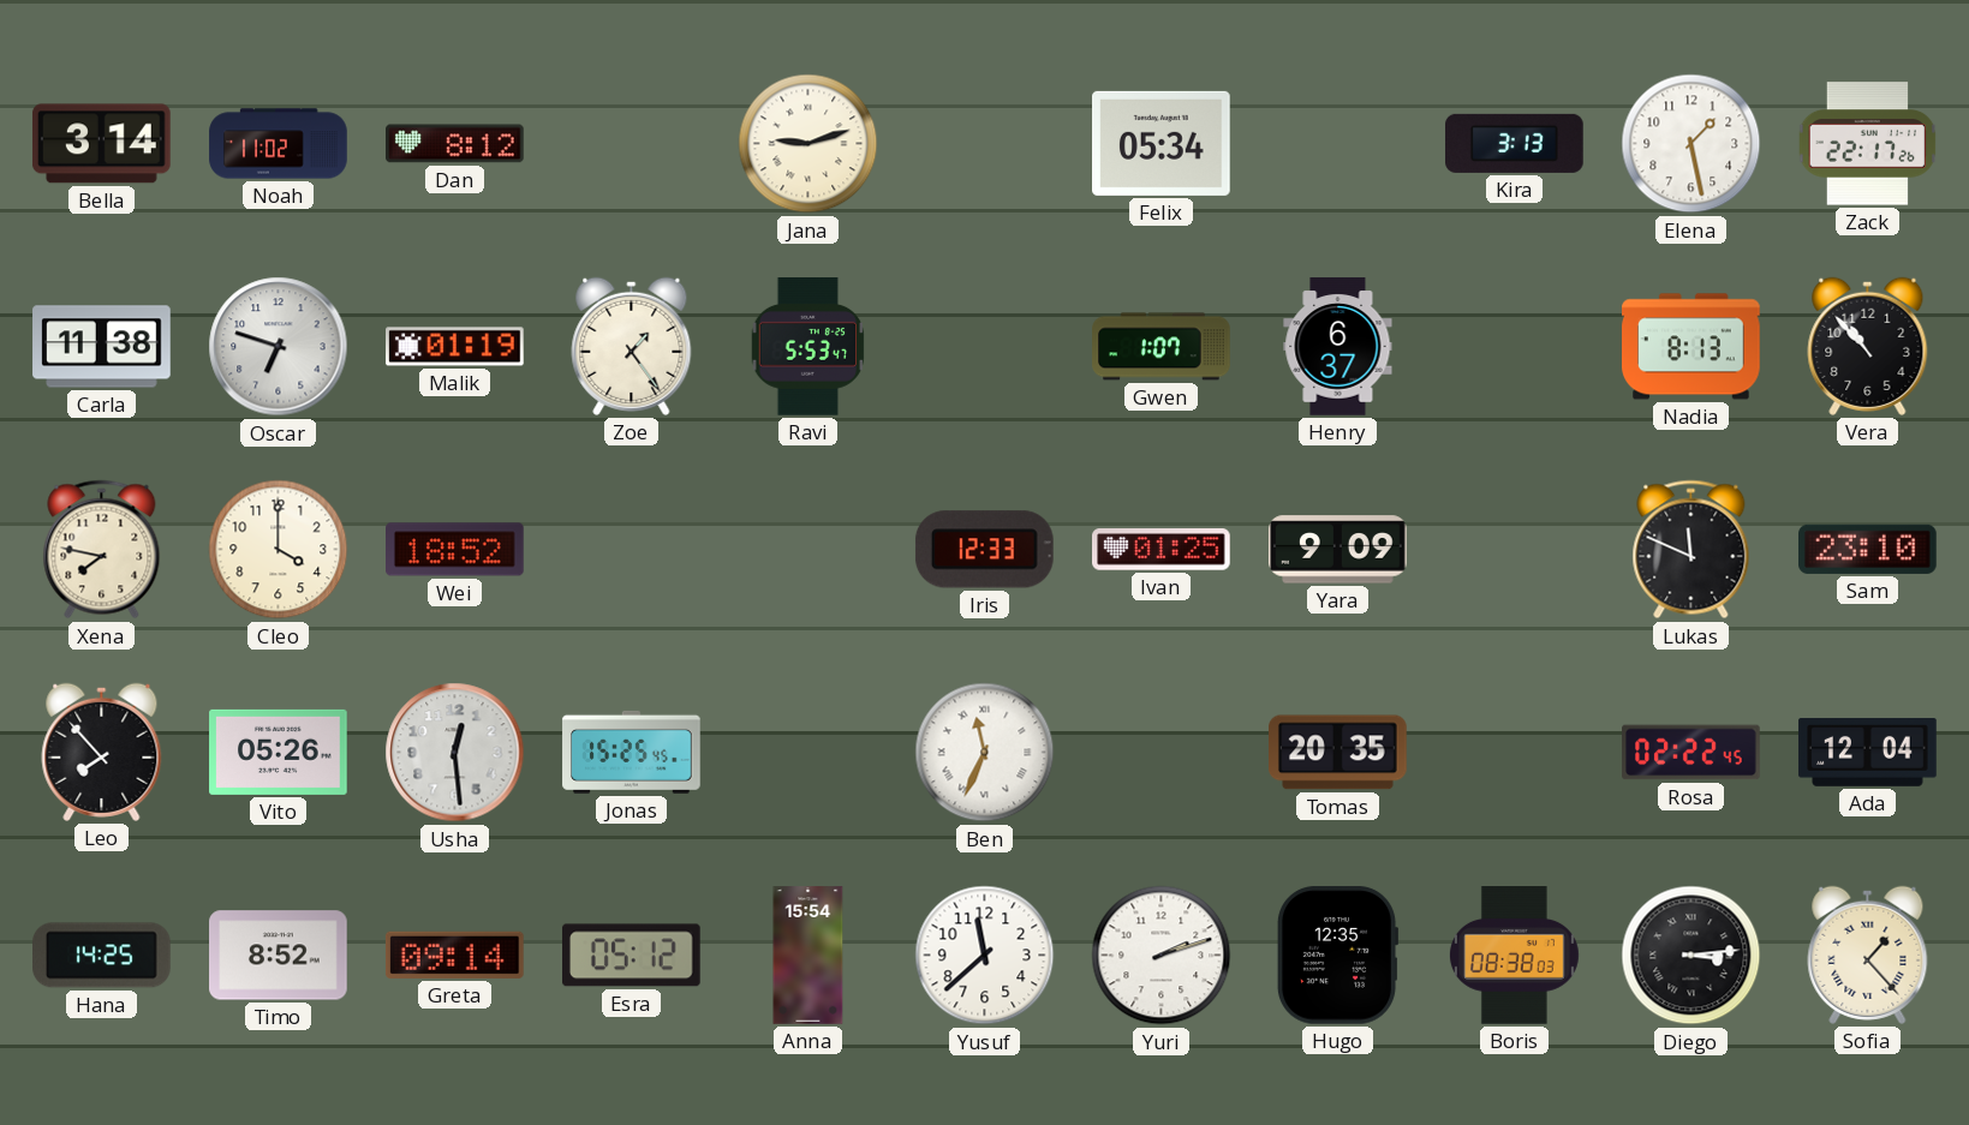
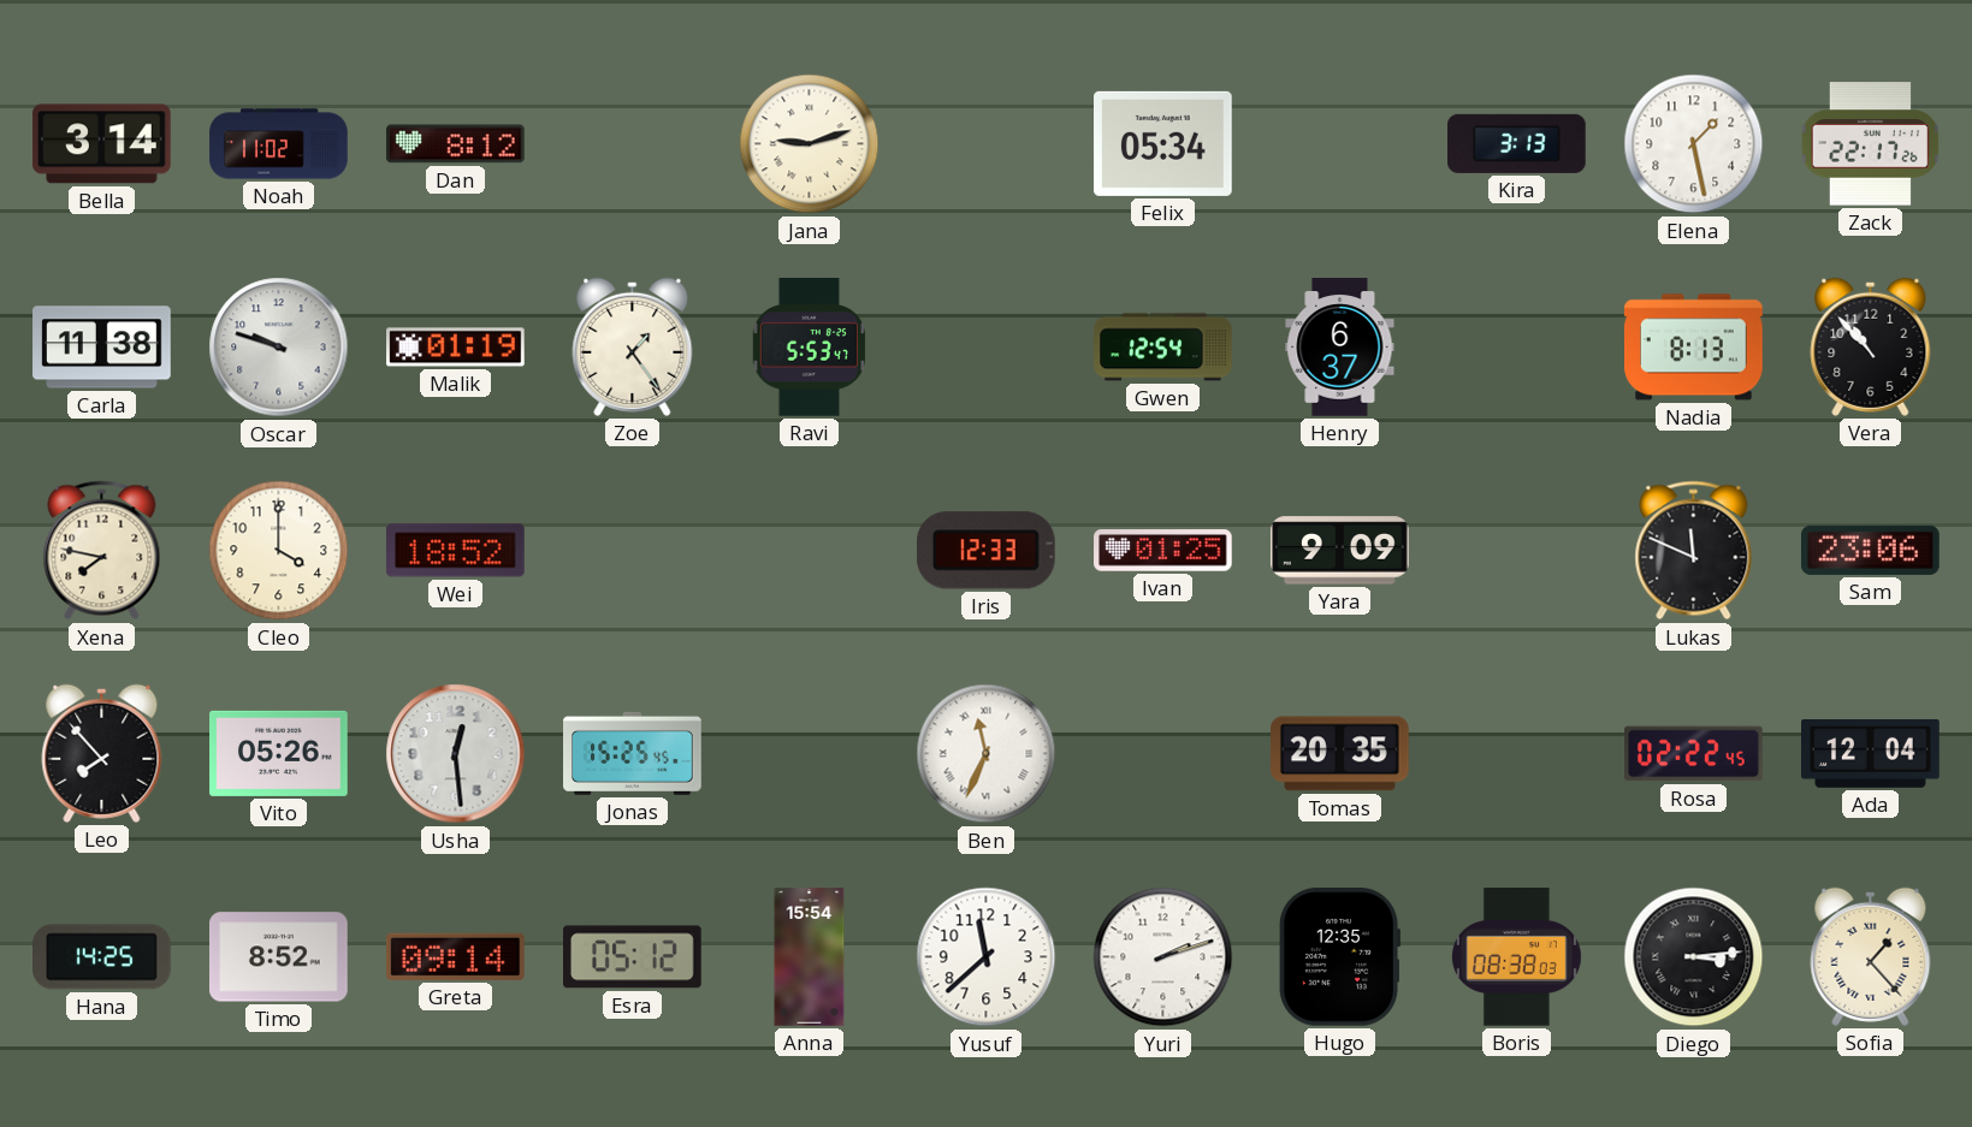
Oscar: 6:48 -> 9:48
Gwen: 1:07 -> 12:54
Sam: 23:10 -> 23:06
